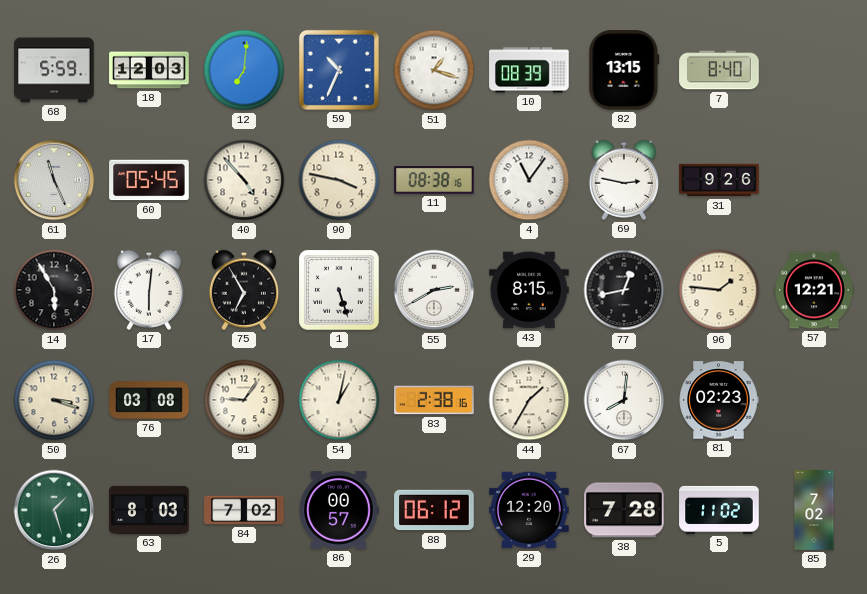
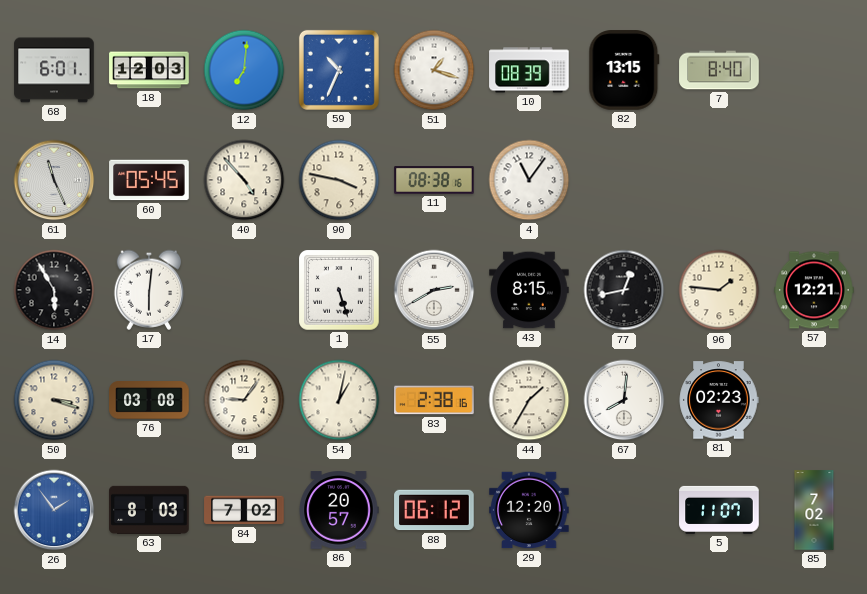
68: 5:59 -> 6:01
69: 2:47 -> none
31: 9:26 -> none
75: 6:55 -> none
26: 1:27 -> 1:54
26 dial: green -> blue
86: 00:57 -> 20:57
38: 7:28 -> none
5: 11:02 -> 11:07
